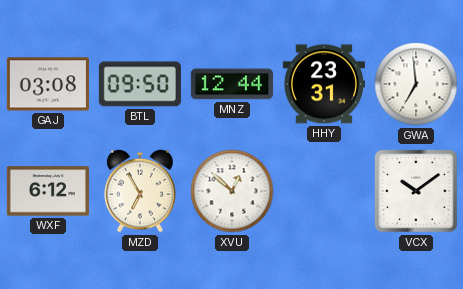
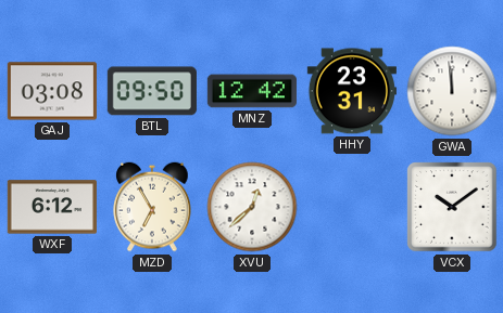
MNZ: 12:44 -> 12:42
GWA: 6:59 -> 11:59
XVU: 12:52 -> 12:38
